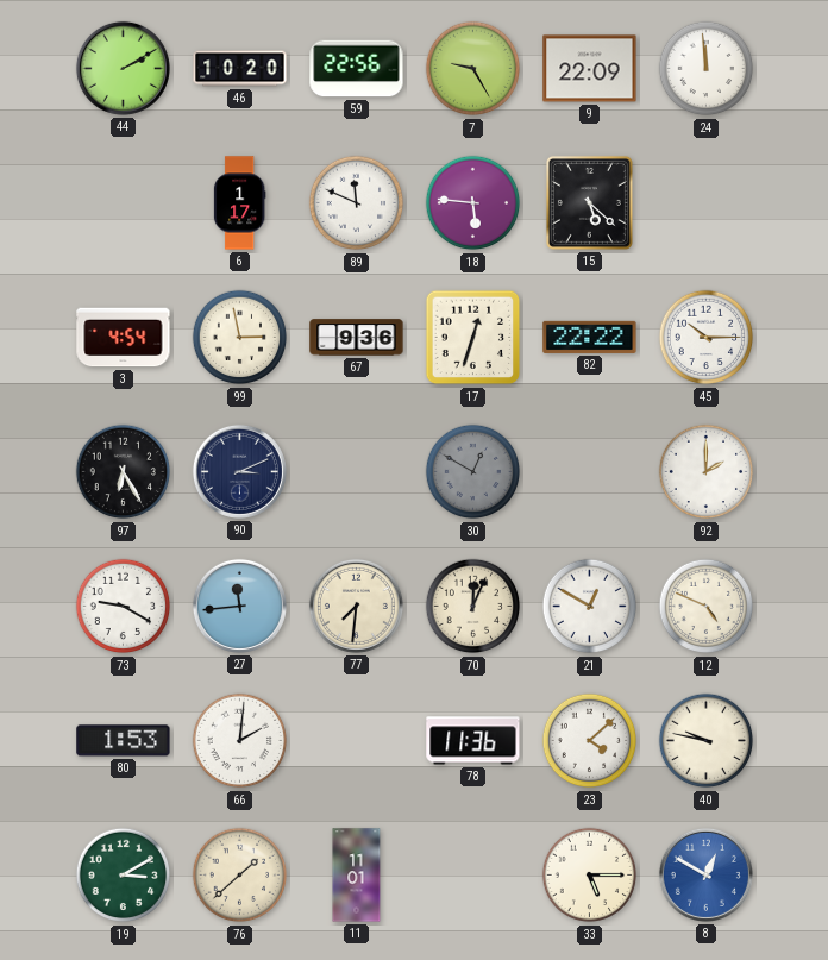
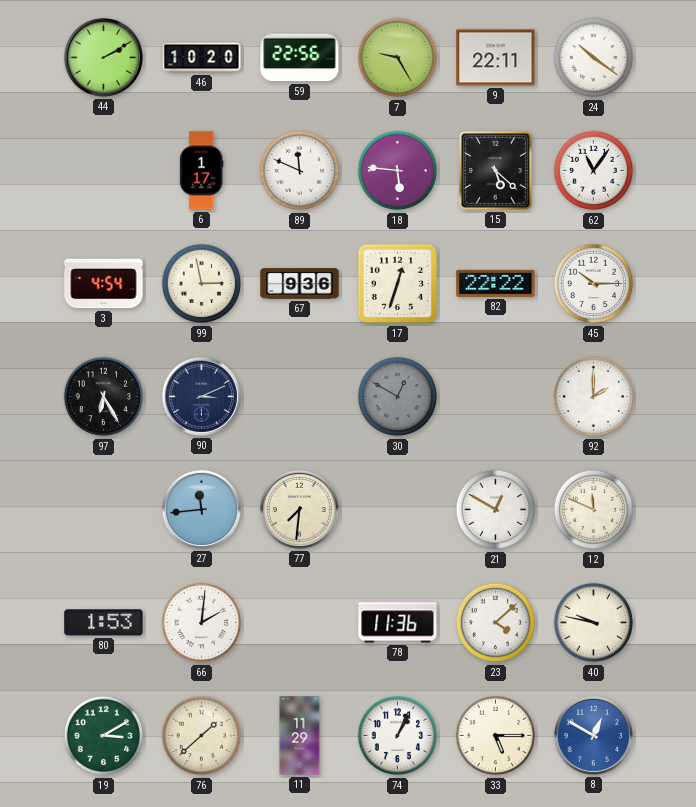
9: 22:09 -> 22:11
24: 11:59 -> 10:21
62: none -> 11:06
73: 9:20 -> none
70: 12:04 -> none
12: 4:49 -> 11:49
11: 11:01 -> 11:29
74: none -> 1:04
